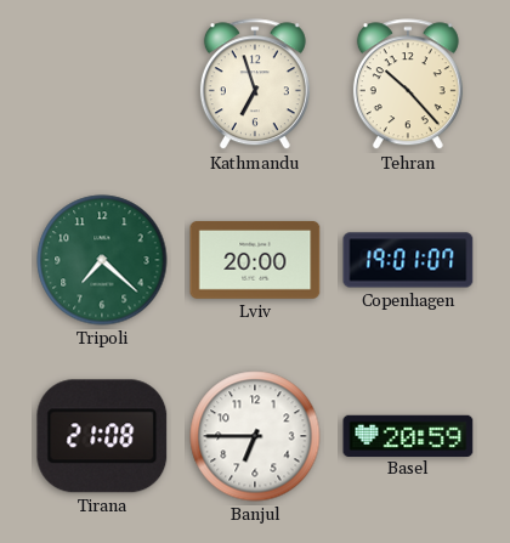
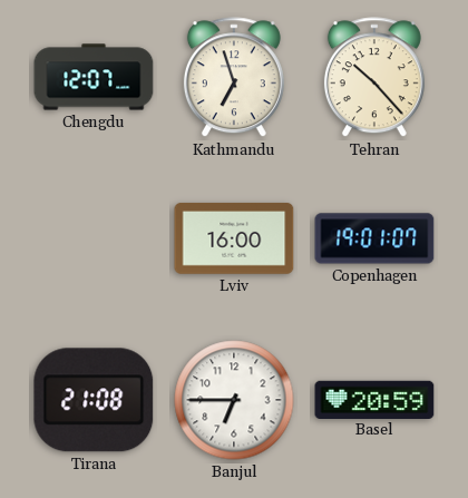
Chengdu: none -> 12:07
Tripoli: 7:22 -> none
Lviv: 20:00 -> 16:00
